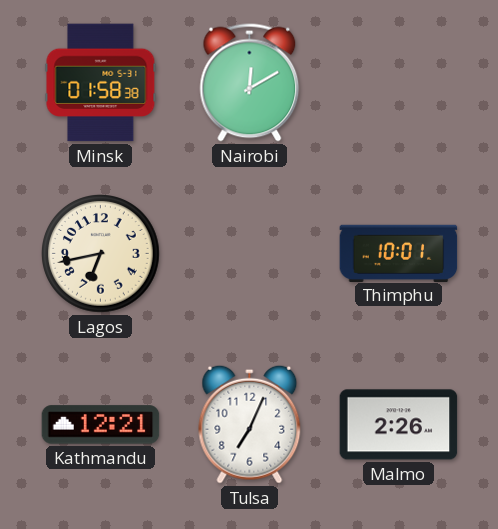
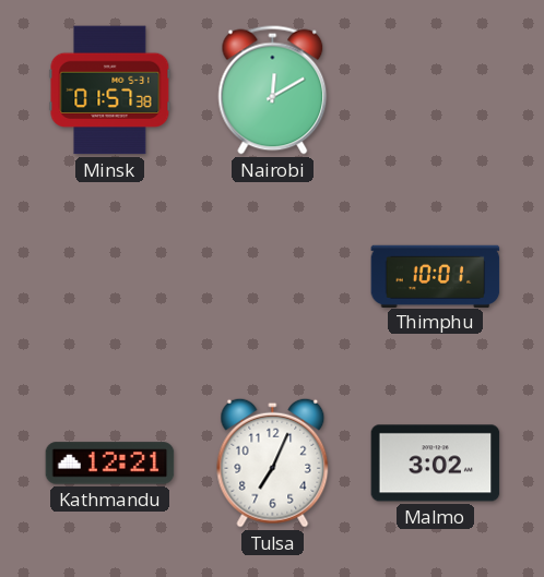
Minsk: 01:58 -> 01:57
Lagos: 6:43 -> none
Malmo: 2:26 -> 3:02
